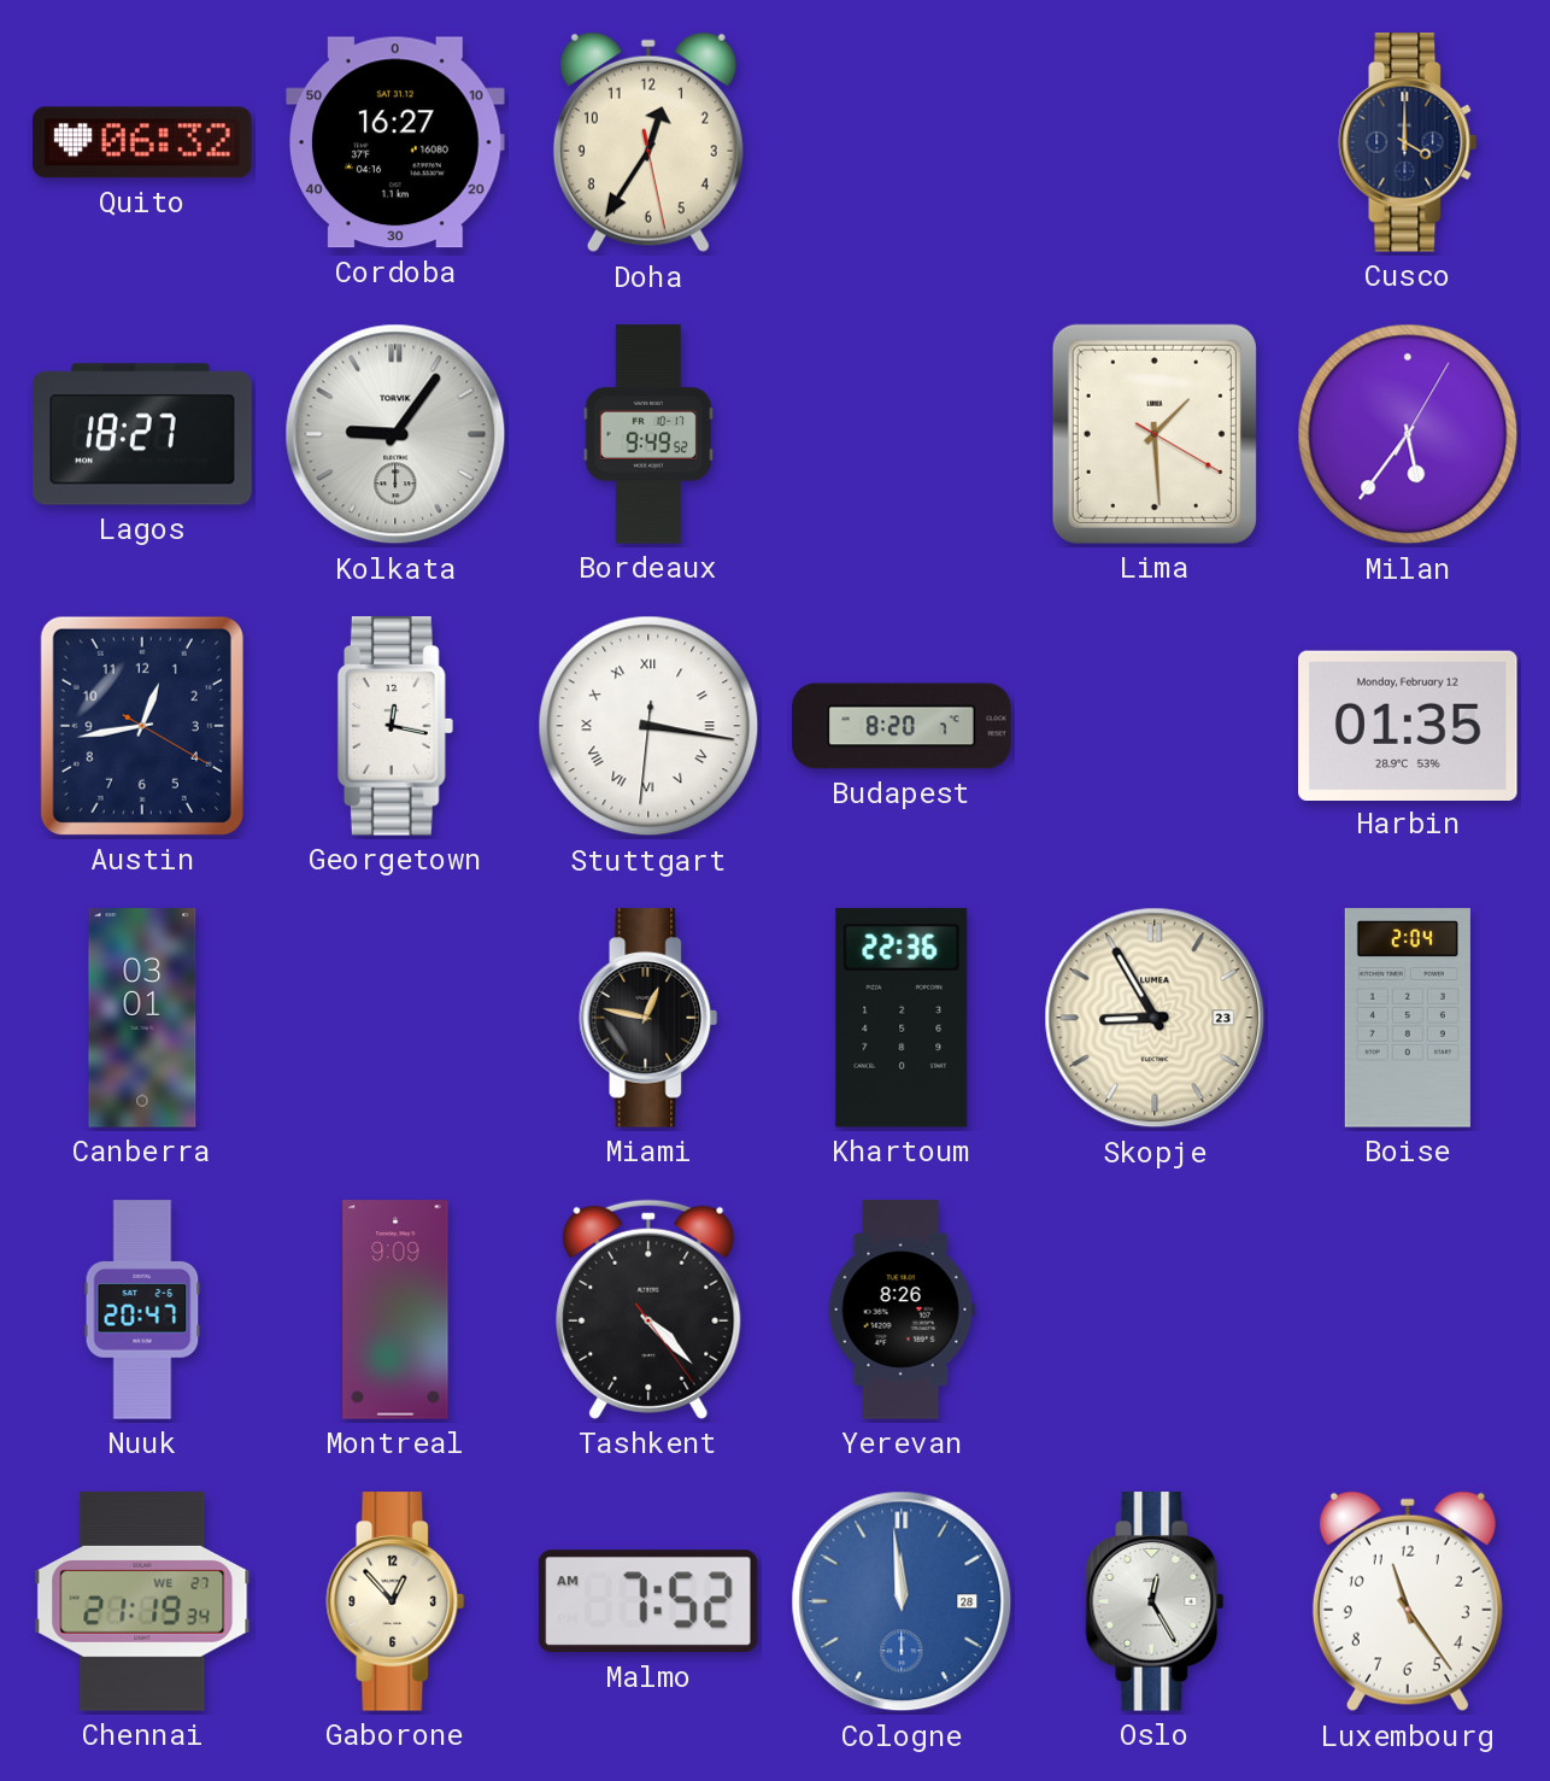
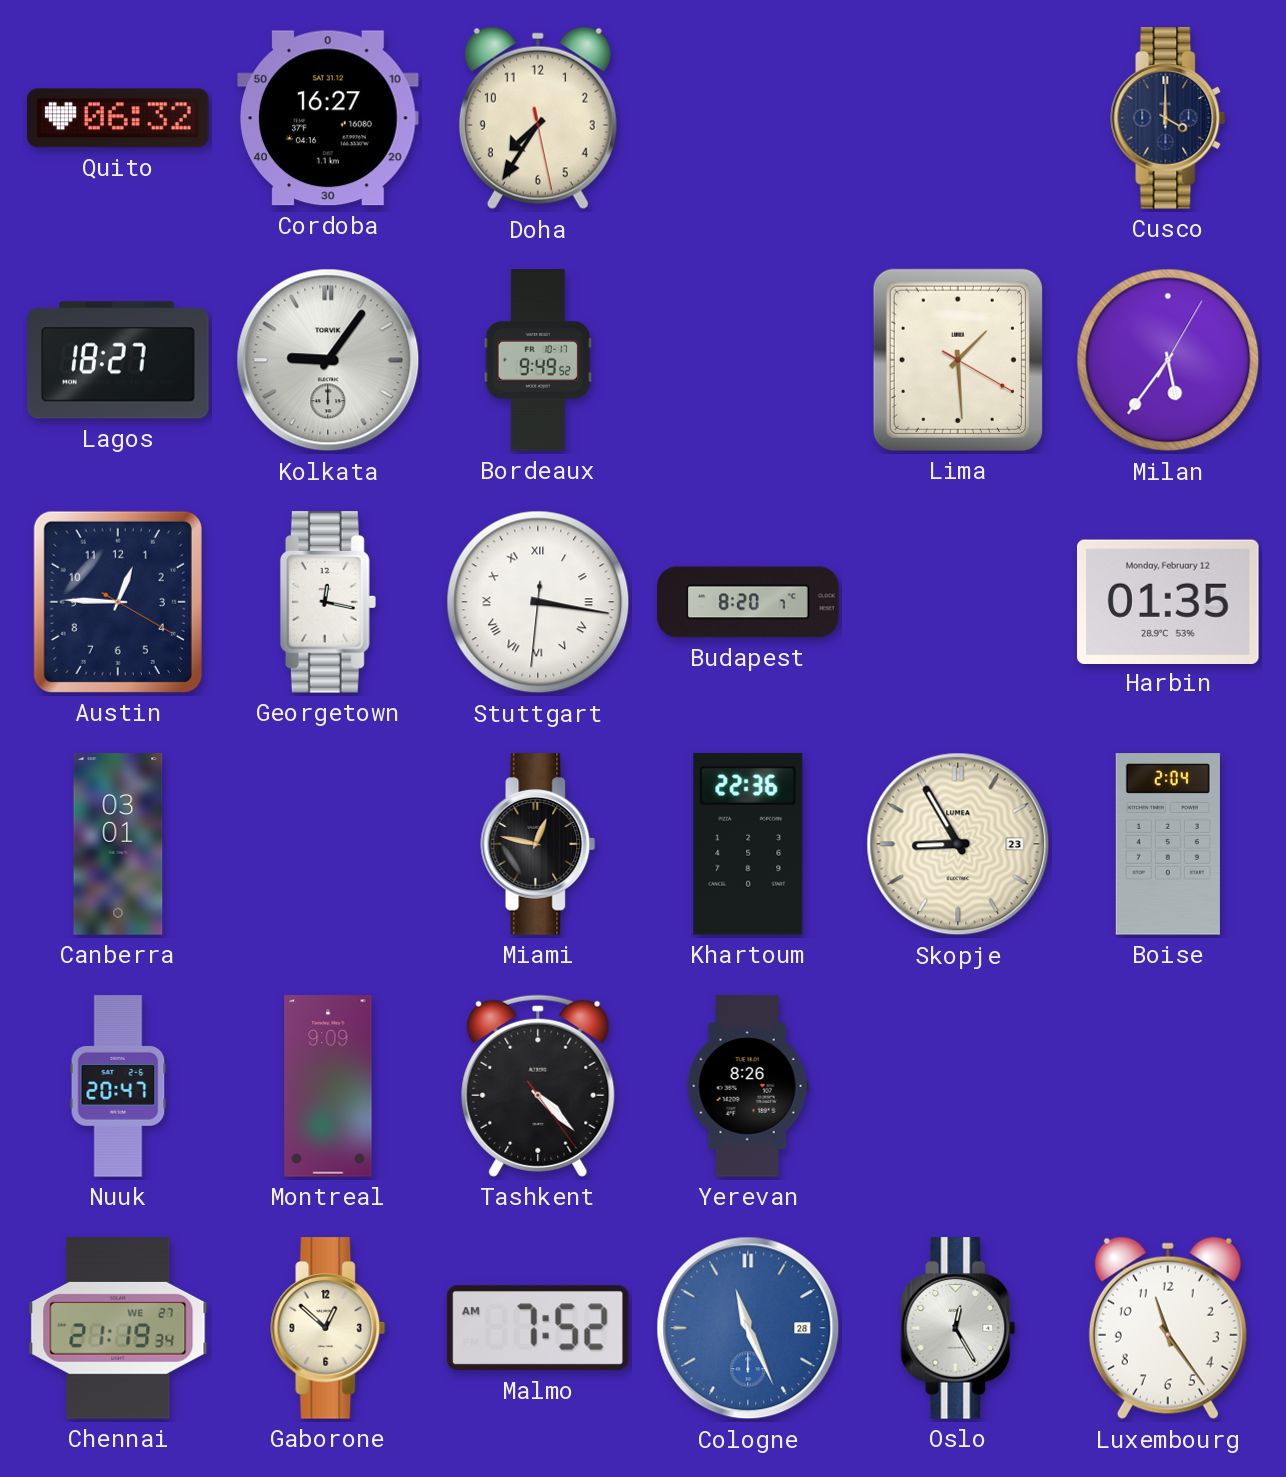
Doha: 12:35 -> 7:35
Austin: 12:43 -> 12:45
Gaborone: 12:53 -> 12:52
Cologne: 11:59 -> 11:26
